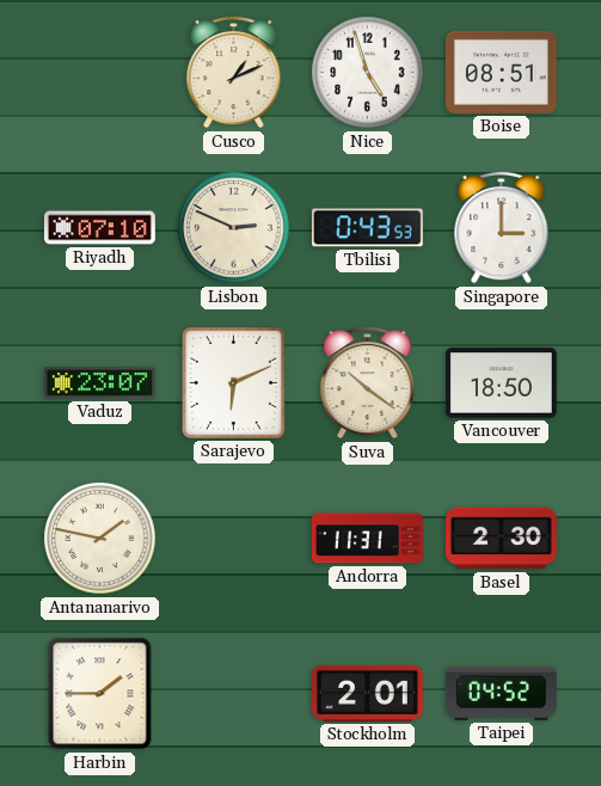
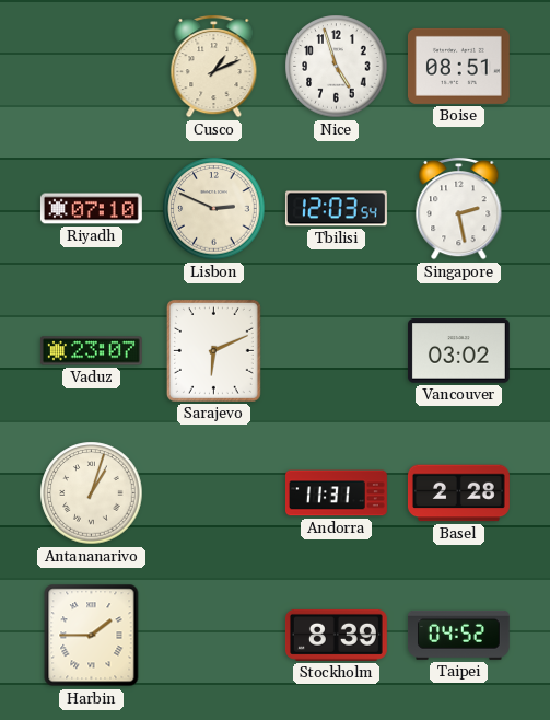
Tbilisi: 0:43 -> 12:03
Singapore: 3:00 -> 2:28
Suva: 10:21 -> none
Vancouver: 18:50 -> 03:02
Antananarivo: 1:47 -> 1:03
Basel: 2:30 -> 2:28
Stockholm: 2:01 -> 8:39
